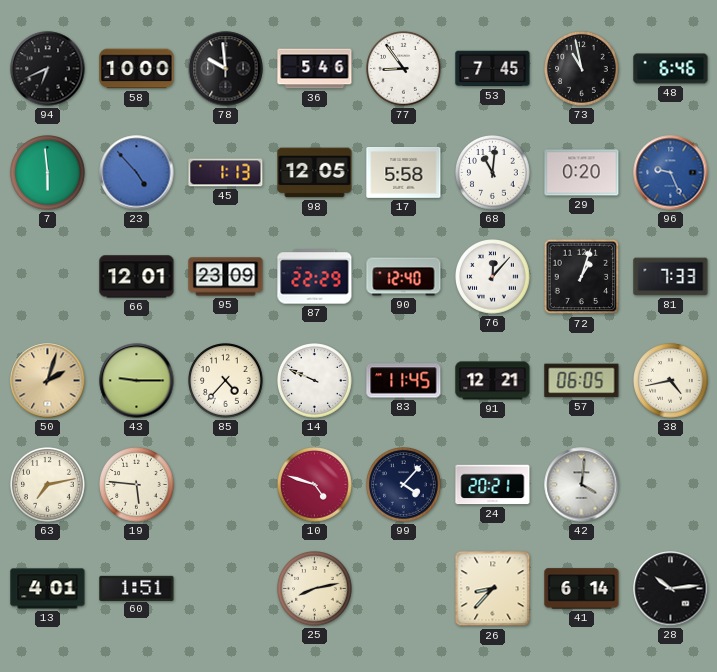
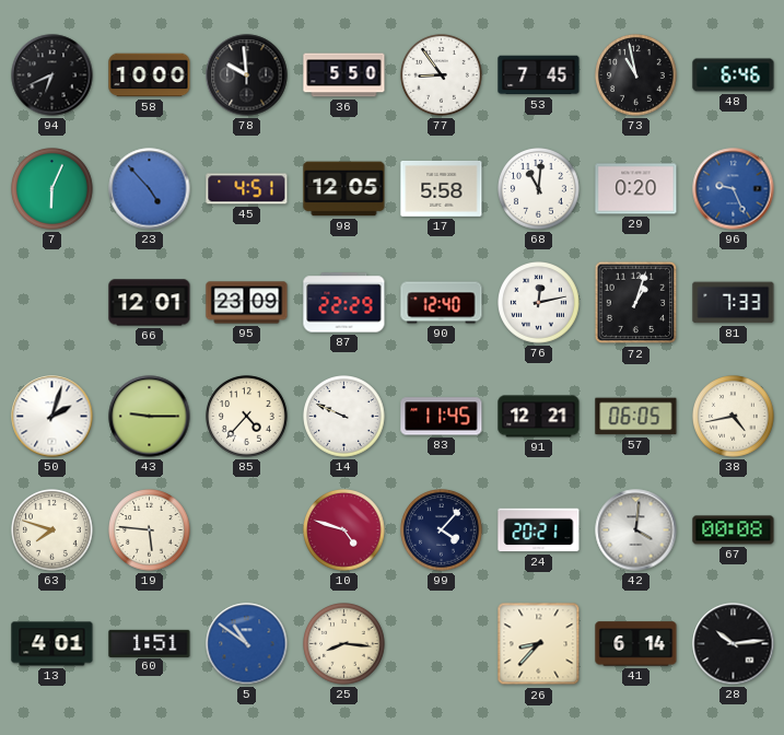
36: 5:46 -> 5:50
7: 5:59 -> 6:04
45: 1:13 -> 4:51
76: 12:07 -> 12:13
50 dial: champagne -> white
63: 7:13 -> 7:48
67: none -> 00:08
5: none -> 10:51
25: 8:13 -> 8:16
